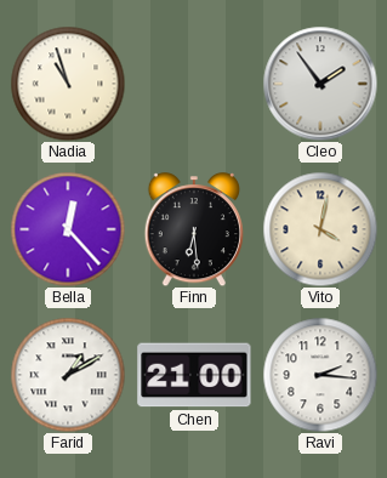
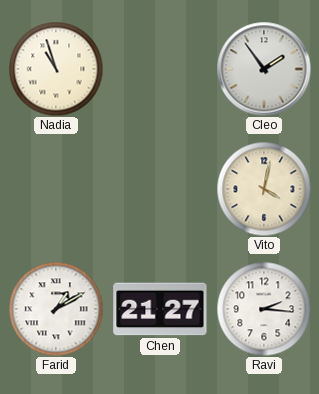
Bella: 12:23 -> none
Finn: 6:29 -> none
Chen: 21:00 -> 21:27
